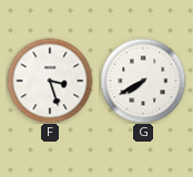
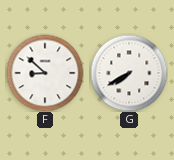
F: 3:27 -> 8:52
